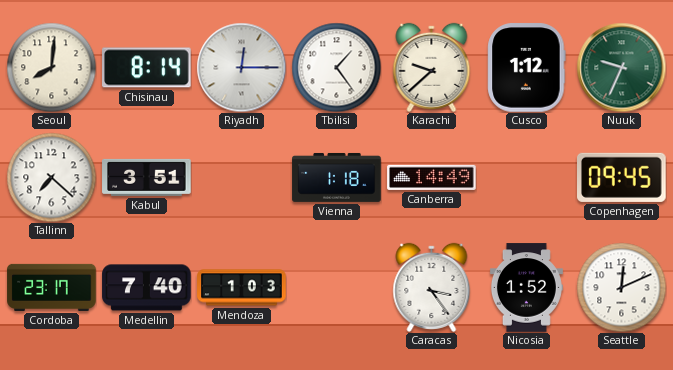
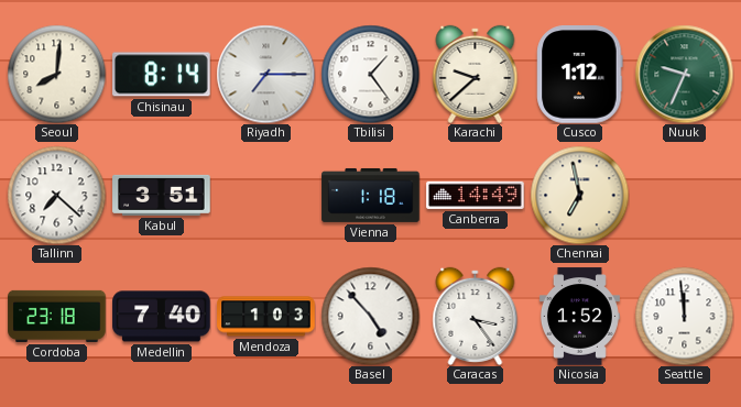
Riyadh: 12:15 -> 7:15
Chennai: none -> 6:58
Copenhagen: 09:45 -> none
Cordoba: 23:17 -> 23:18
Basel: none -> 4:53
Seattle: 12:11 -> 11:59
